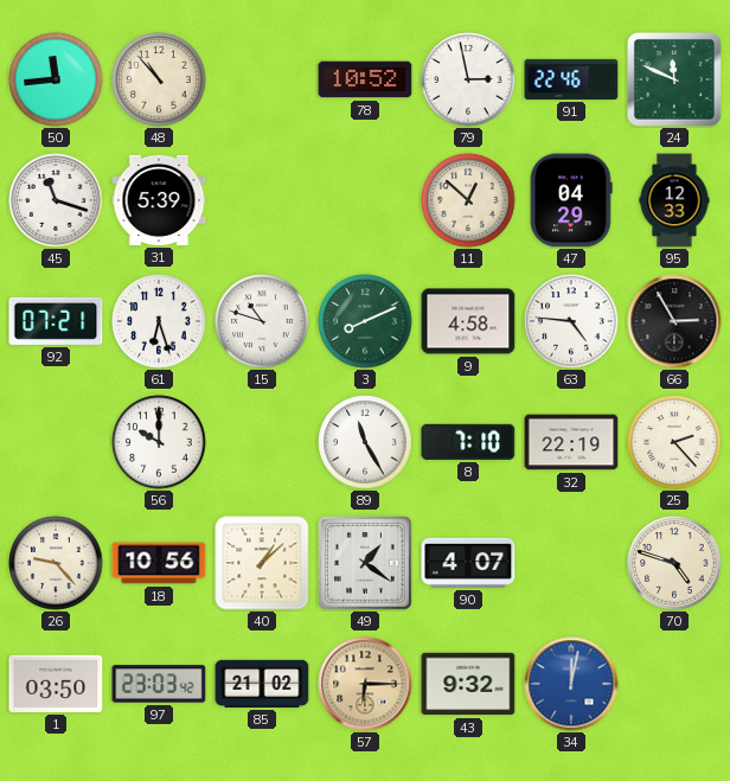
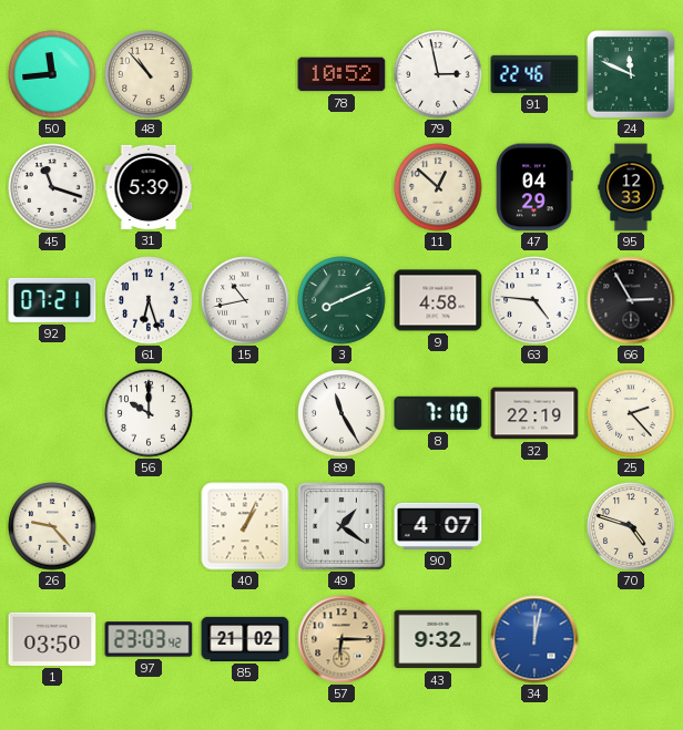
15: 10:48 -> 10:43
18: 10:56 -> none
40: 1:08 -> 1:04
